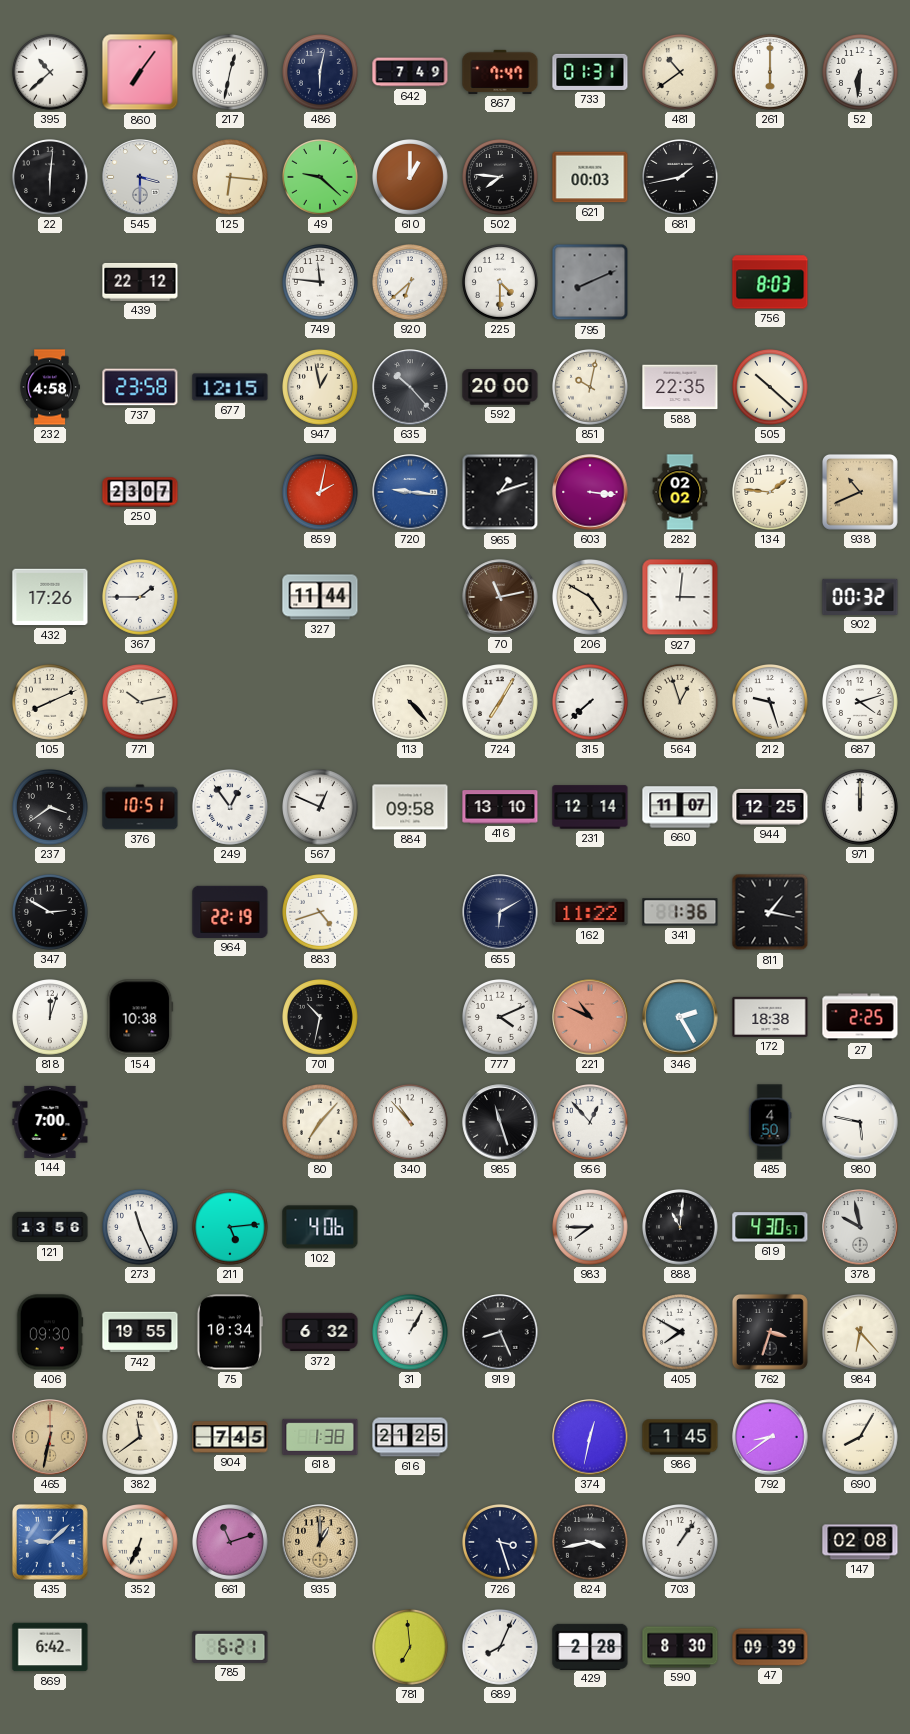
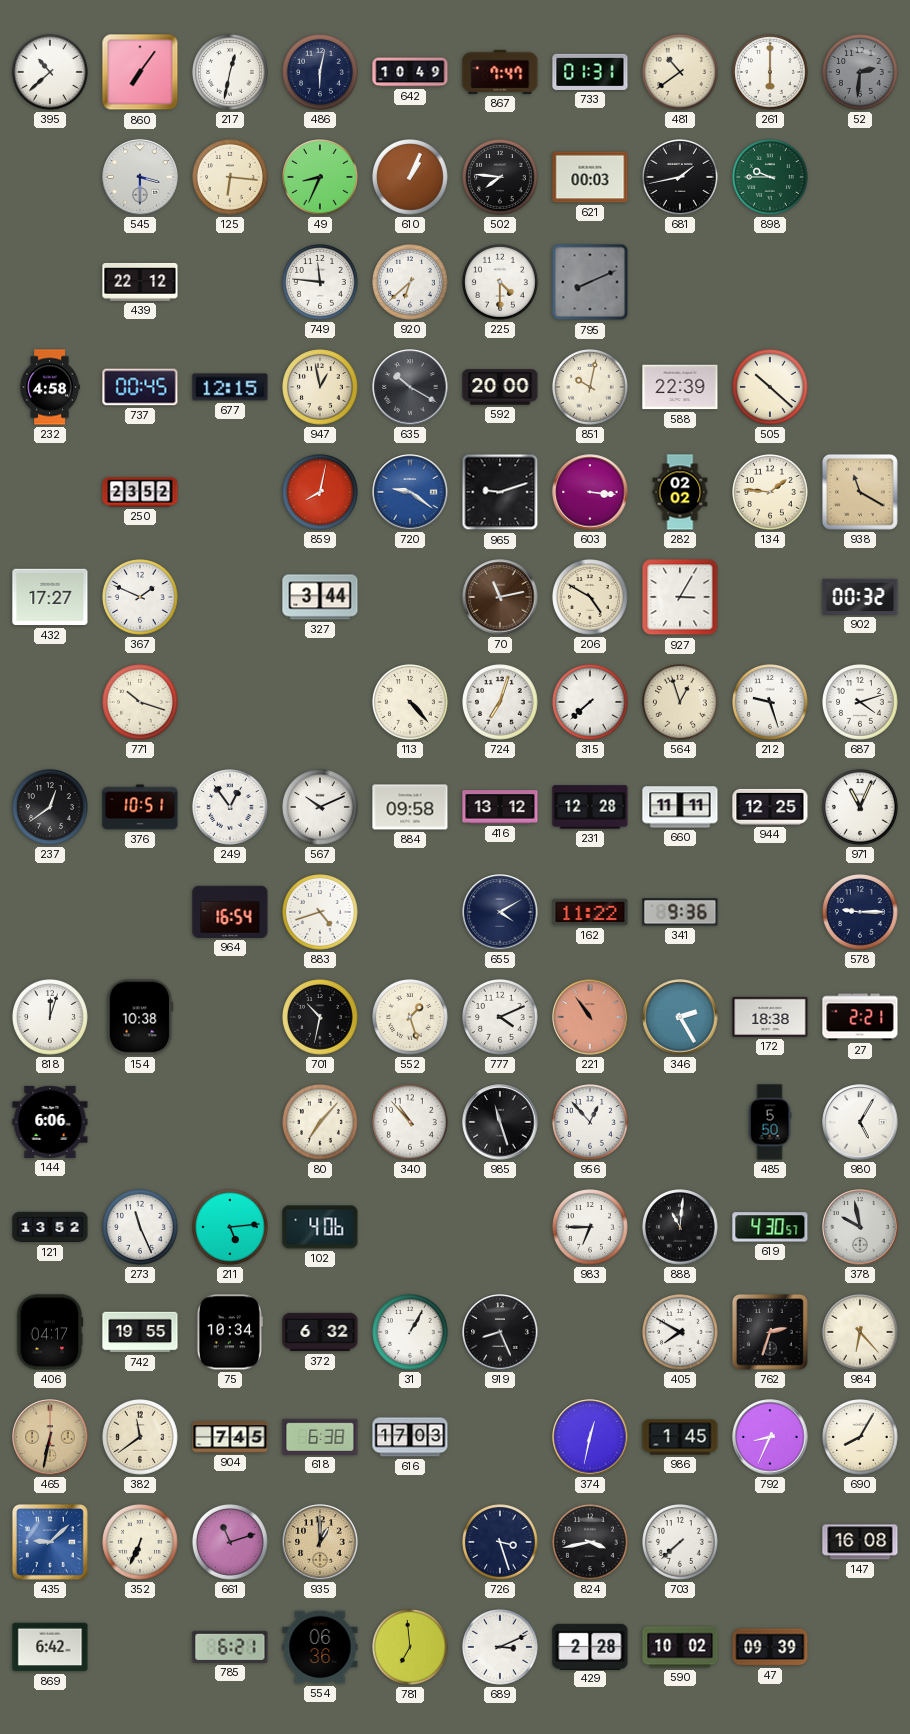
642: 7:49 -> 10:49
52: 6:31 -> 2:31
52 dial: white -> grey
22: 6:01 -> none
49: 9:22 -> 8:34
610: 1:00 -> 1:04
898: none -> 9:45
756: 8:03 -> none
737: 23:58 -> 00:45
635: 10:23 -> 10:20
588: 22:35 -> 22:39
250: 23:07 -> 23:52
859: 2:02 -> 8:02
720: 9:16 -> 9:21
965: 1:12 -> 9:12
938: 10:41 -> 11:20
432: 17:26 -> 17:27
367: 1:45 -> 1:49
327: 11:44 -> 3:44
927: 3:01 -> 3:05
105: 8:11 -> none
771: 10:13 -> 10:18
724: 7:05 -> 7:03
237: 3:39 -> 12:39
567: 12:49 -> 10:11
416: 13:10 -> 13:12
231: 12:14 -> 12:28
660: 11:07 -> 11:11
971: 12:00 -> 11:04
347: 2:50 -> none
964: 22:19 -> 16:54
655: 6:10 -> 4:10
341: 1:36 -> 9:36
811: 1:17 -> none
578: none -> 9:15
552: none -> 1:27
221: 10:49 -> 10:54
27: 2:25 -> 2:21
144: 7:00 -> 6:06
485: 4:50 -> 5:50
980: 5:47 -> 5:05
121: 13:56 -> 13:52
983: 7:45 -> 6:45
406: 09:30 -> 04:17
762: 3:33 -> 2:33
618: 1:38 -> 6:38
616: 21:25 -> 17:03
792: 8:39 -> 8:34
703: 1:06 -> 7:38
147: 02:08 -> 16:08
554: none -> 06:36
689: 8:04 -> 3:11
590: 8:30 -> 10:02
